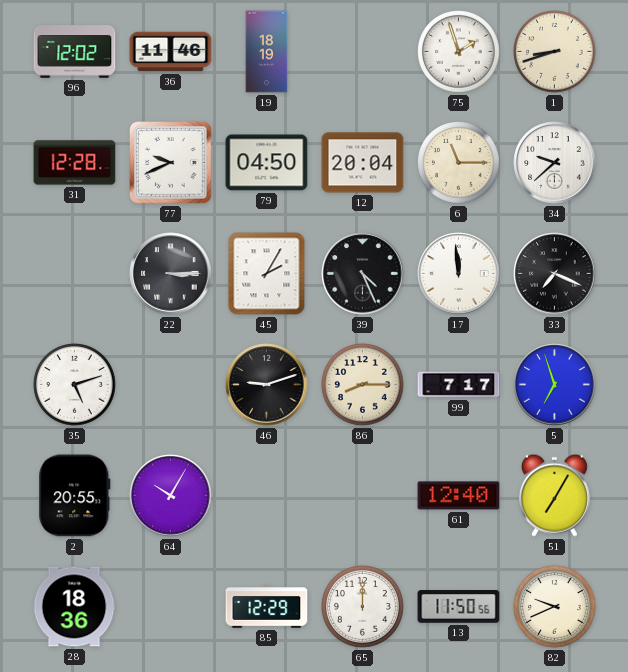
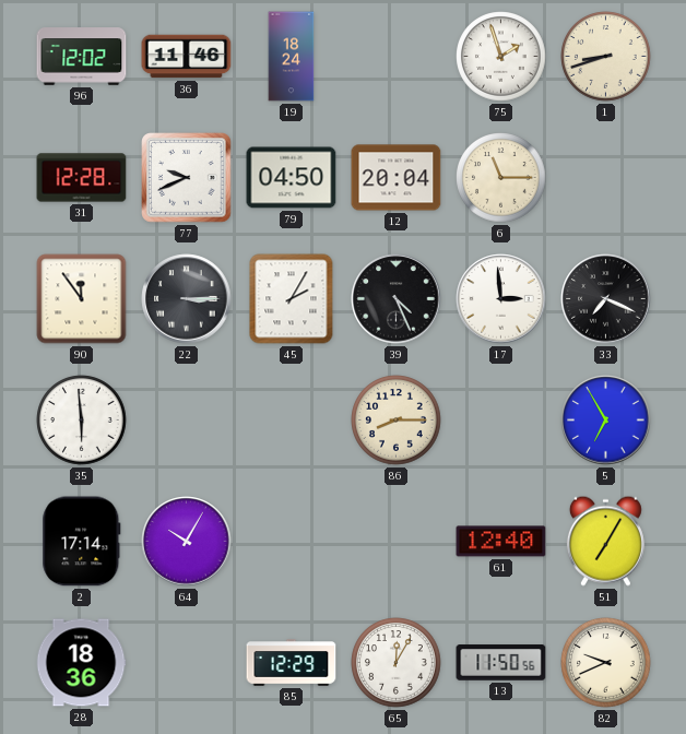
19: 18:19 -> 18:24
34: 9:38 -> none
90: none -> 11:54
17: 11:59 -> 2:59
35: 5:12 -> 5:59
46: 9:12 -> none
99: 7:17 -> none
5: 6:57 -> 6:55
2: 20:55 -> 17:14
65: 12:00 -> 12:05
